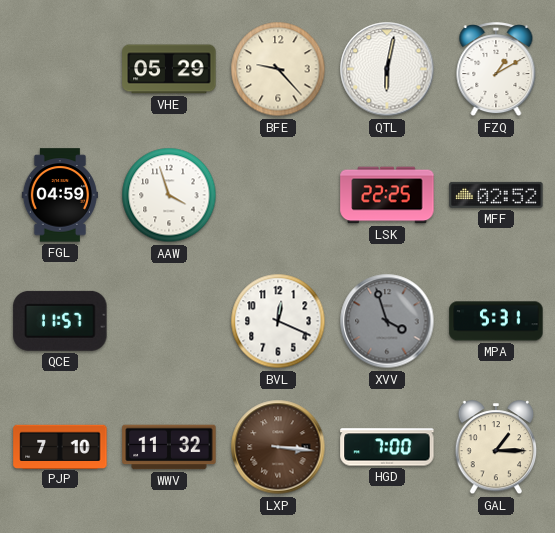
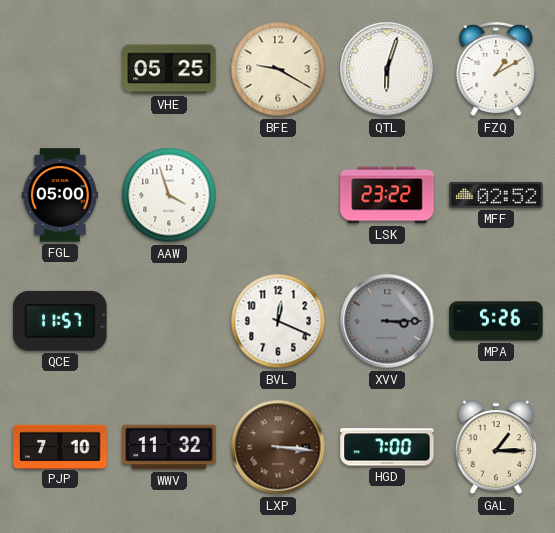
VHE: 05:29 -> 05:25
BFE: 9:23 -> 9:20
QTL: 6:02 -> 6:03
FGL: 04:59 -> 05:00
LSK: 22:25 -> 23:22
XVV: 3:57 -> 3:15
MPA: 5:31 -> 5:26
